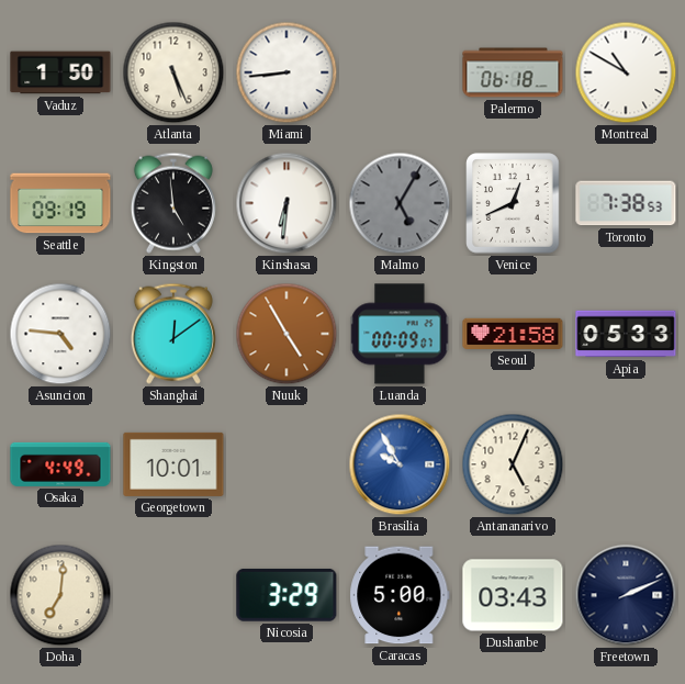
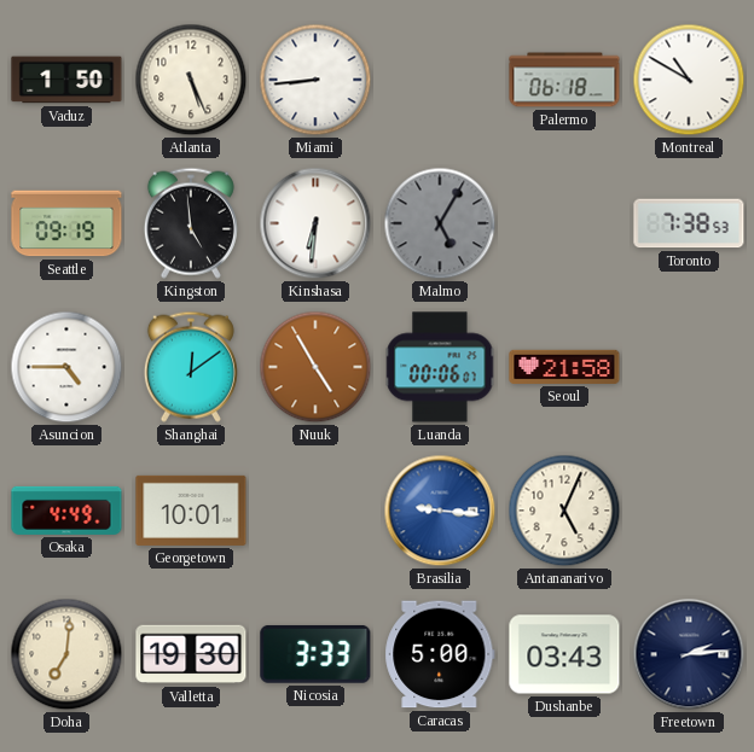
Venice: 12:41 -> none
Asuncion: 4:46 -> 4:45
Luanda: 00:09 -> 00:06
Apia: 05:33 -> none
Brasilia: 9:55 -> 9:16
Valletta: none -> 19:30
Nicosia: 3:29 -> 3:33
Freetown: 2:11 -> 2:14
